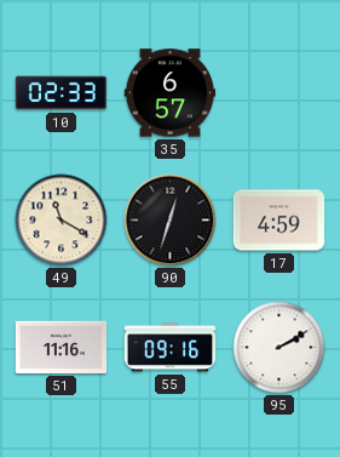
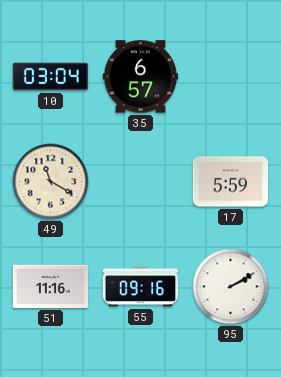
10: 02:33 -> 03:04
90: 12:33 -> none
17: 4:59 -> 5:59
